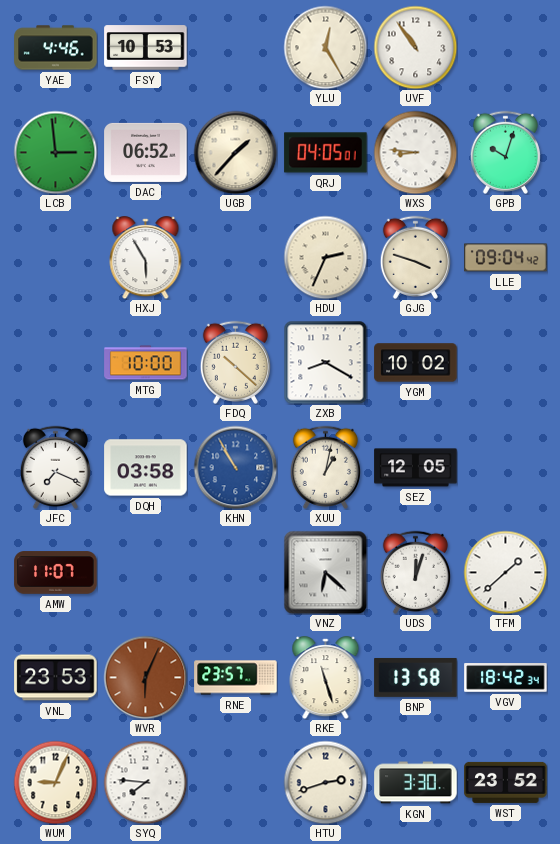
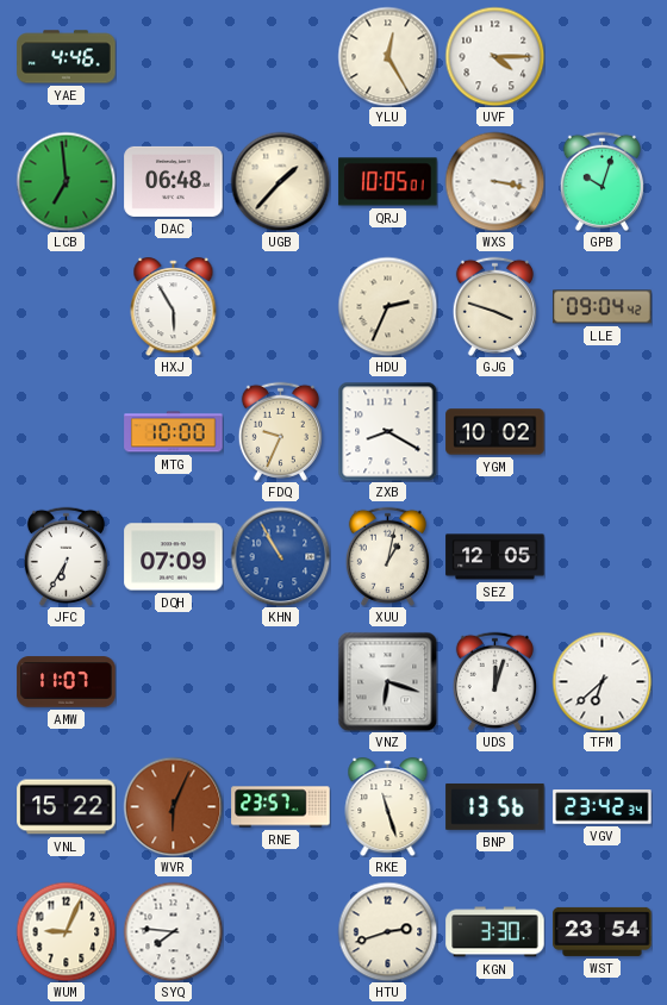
FSY: 10:53 -> none
UVF: 10:54 -> 4:15
LCB: 2:59 -> 6:59
DAC: 06:52 -> 06:48
QRJ: 04:05 -> 10:05
WXS: 8:46 -> 3:17
FDQ: 10:22 -> 9:34
JFC: 7:19 -> 6:35
DQH: 03:58 -> 07:09
VNZ: 6:22 -> 6:18
TFM: 1:38 -> 6:38
VNL: 23:53 -> 15:22
BNP: 13:58 -> 13:56
VGV: 18:42 -> 23:42
WST: 23:52 -> 23:54
